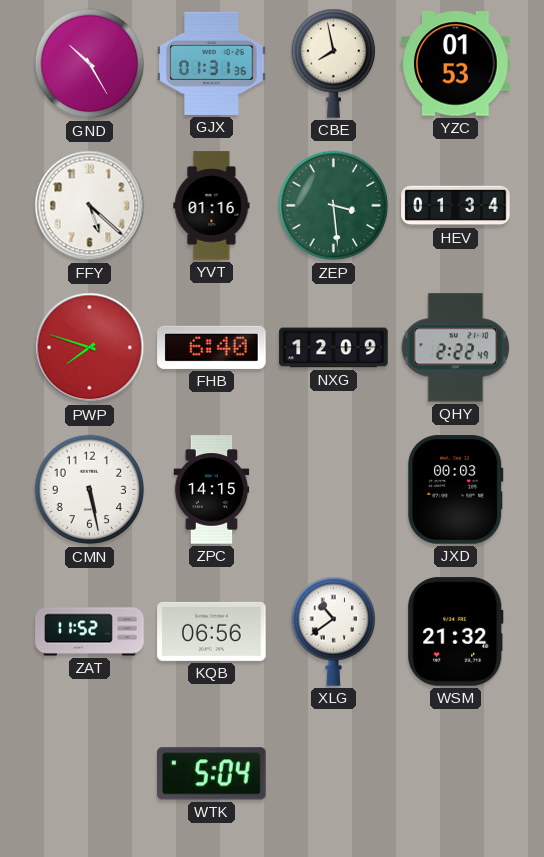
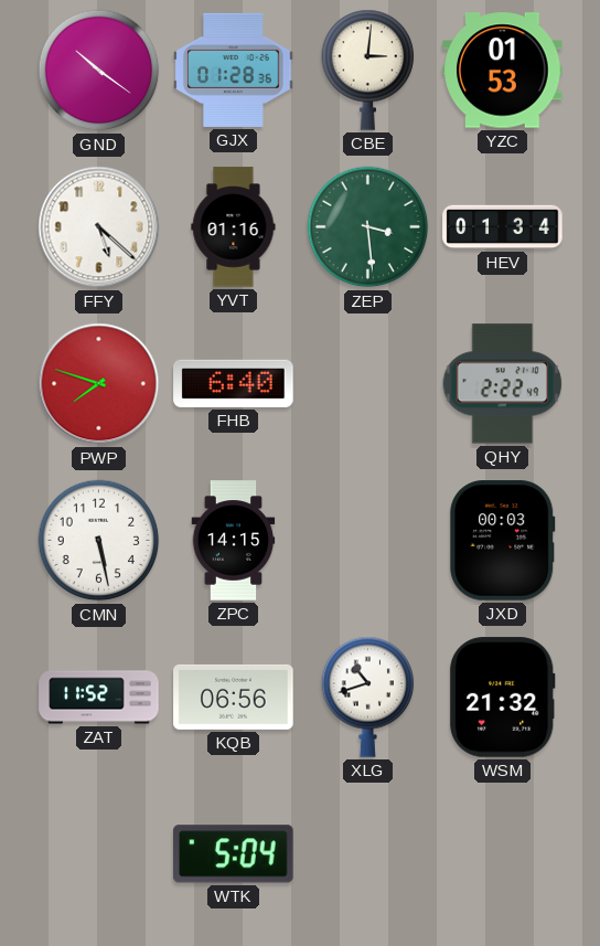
GND: 10:25 -> 10:21
GJX: 01:31 -> 01:28
CBE: 7:58 -> 3:01
NXG: 12:09 -> none
XLG: 10:39 -> 10:42
